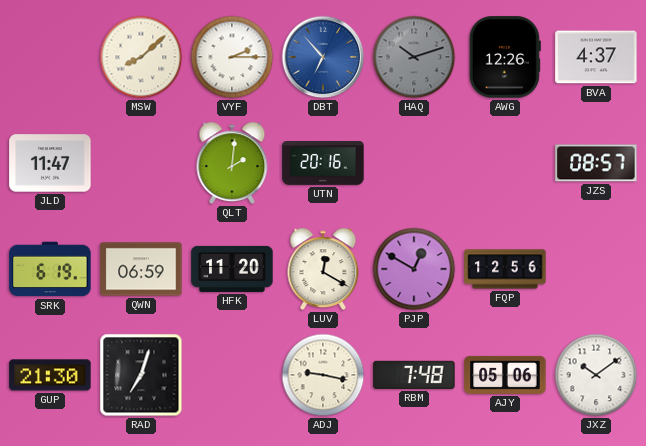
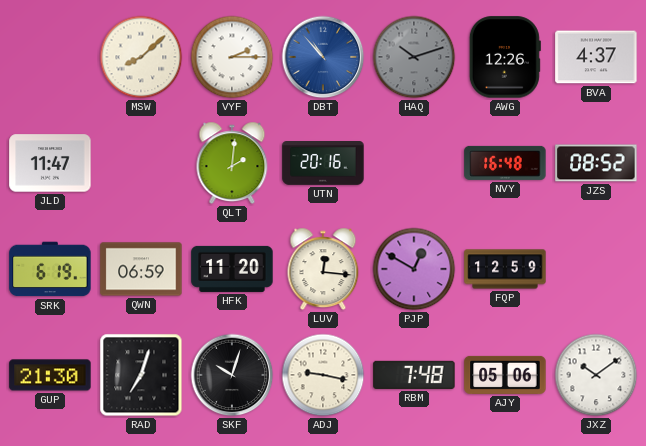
DBT: 6:53 -> 10:53
NVY: none -> 16:48
JZS: 08:57 -> 08:52
LUV: 12:20 -> 12:16
FQP: 12:56 -> 12:59
SKF: none -> 10:03
